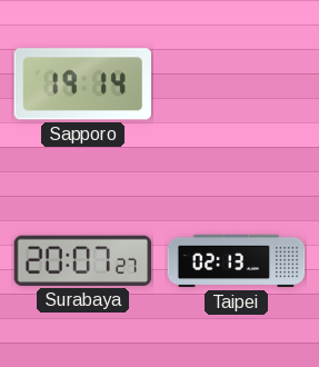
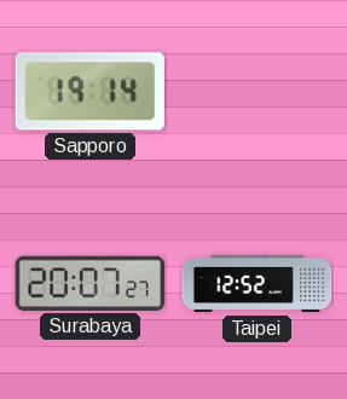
Taipei: 02:13 -> 12:52
